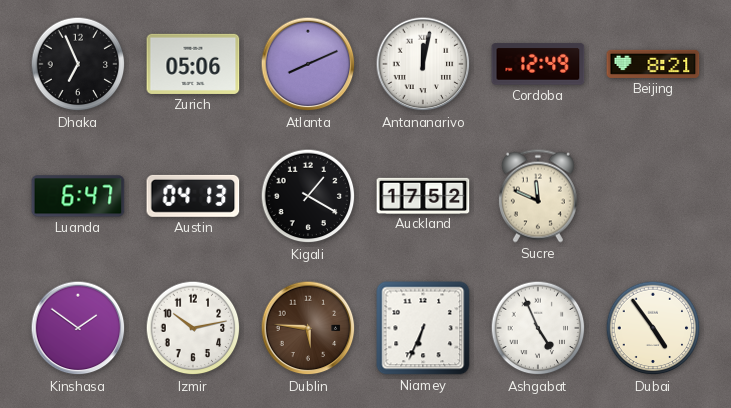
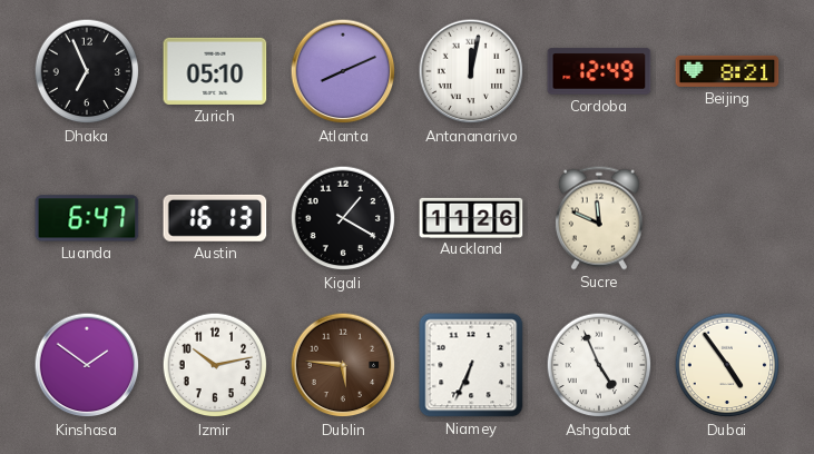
Zurich: 05:06 -> 05:10
Austin: 04:13 -> 16:13
Auckland: 17:52 -> 11:26
